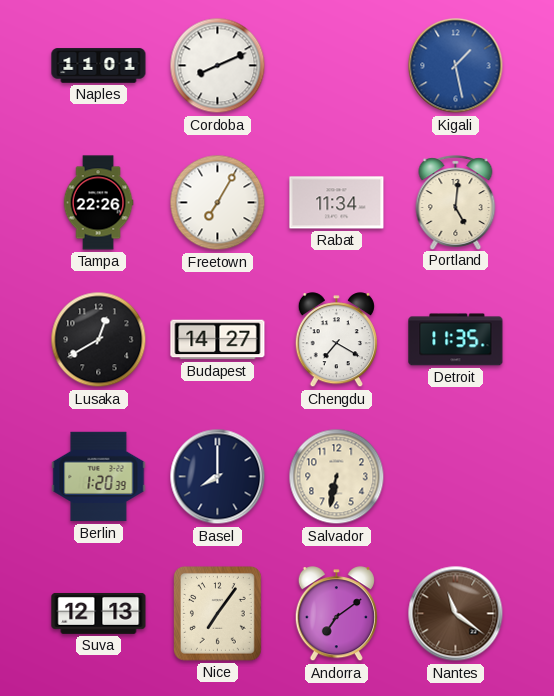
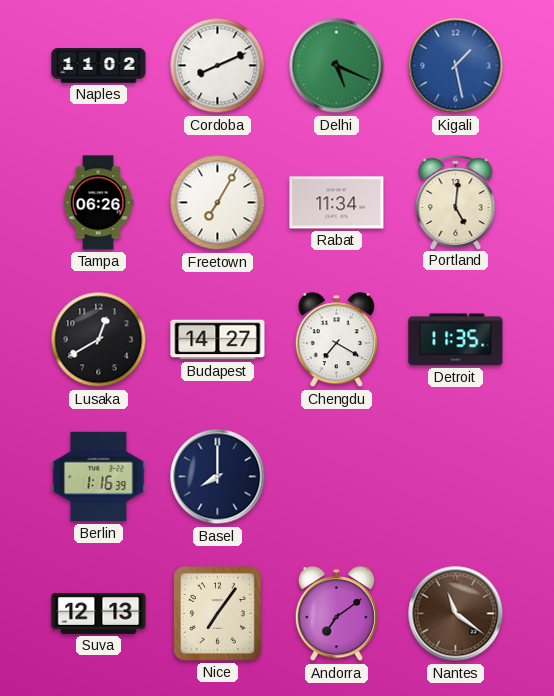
Naples: 11:01 -> 11:02
Delhi: none -> 5:19
Tampa: 22:26 -> 06:26
Berlin: 1:20 -> 1:16
Salvador: 6:32 -> none
